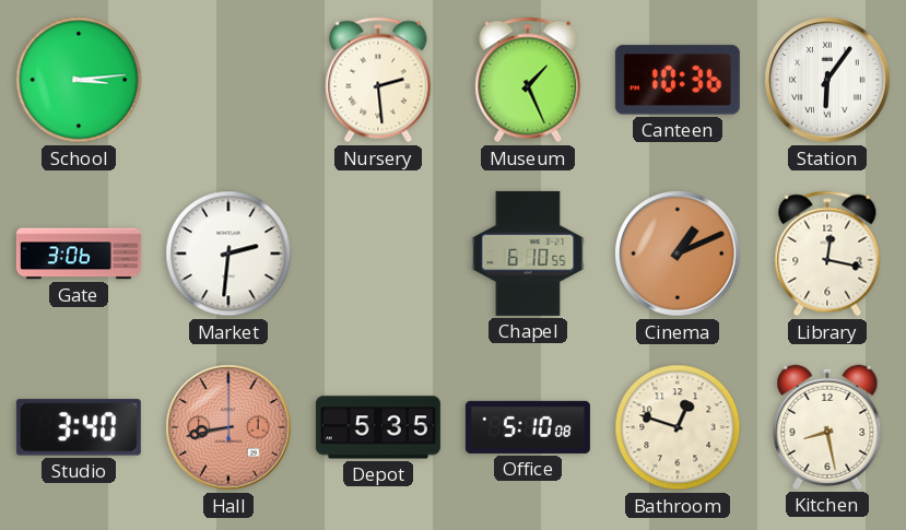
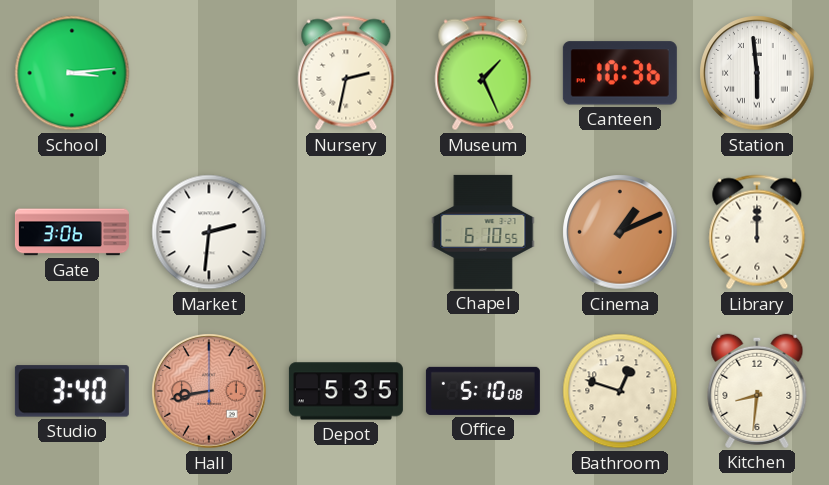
Nursery: 2:29 -> 2:32
Station: 6:06 -> 5:59
Library: 12:17 -> 12:00
Kitchen: 8:28 -> 8:31
